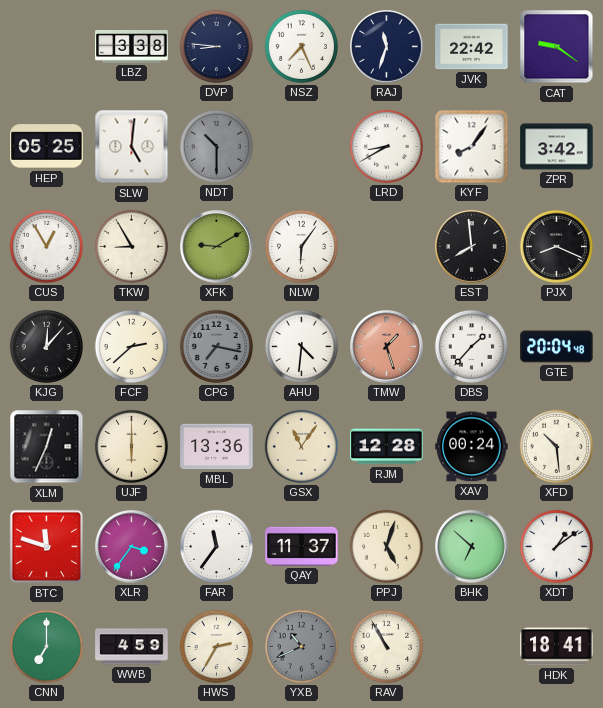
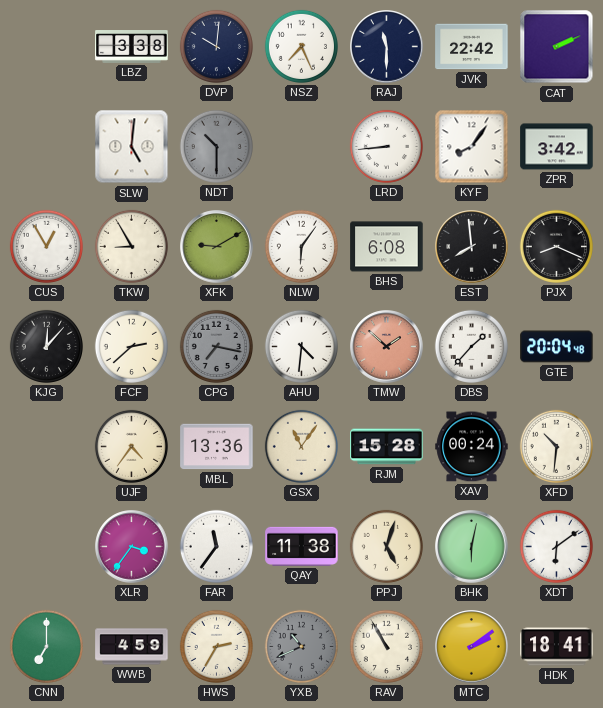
DVP: 8:46 -> 10:01
RAJ: 11:33 -> 11:30
CAT: 9:21 -> 2:11
HEP: 05:25 -> none
LRD: 8:40 -> 8:44
BHS: none -> 6:08
TMW: 1:27 -> 1:52
XLM: 12:34 -> none
UJF: 6:00 -> 4:36
RJM: 12:28 -> 15:28
XFD: 10:29 -> 10:31
BTC: 11:48 -> none
QAY: 11:37 -> 11:38
BHK: 6:52 -> 6:02
XDT: 1:09 -> 6:09
MTC: none -> 2:09
